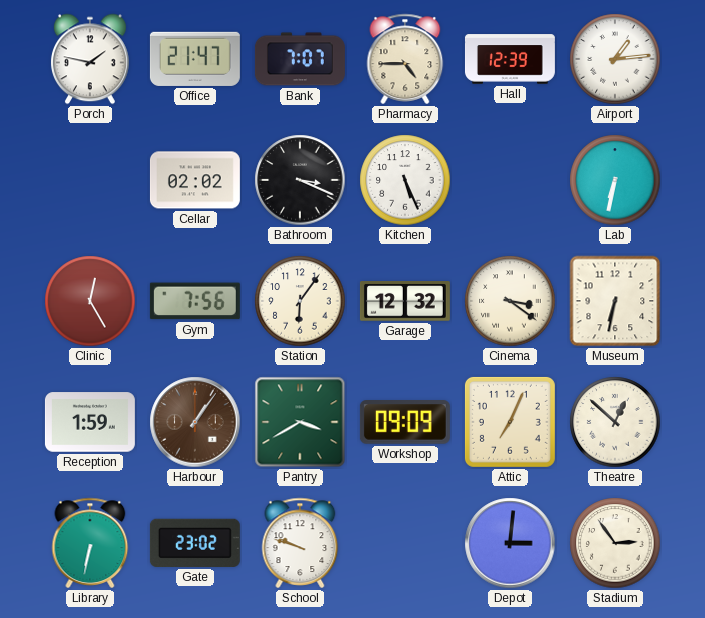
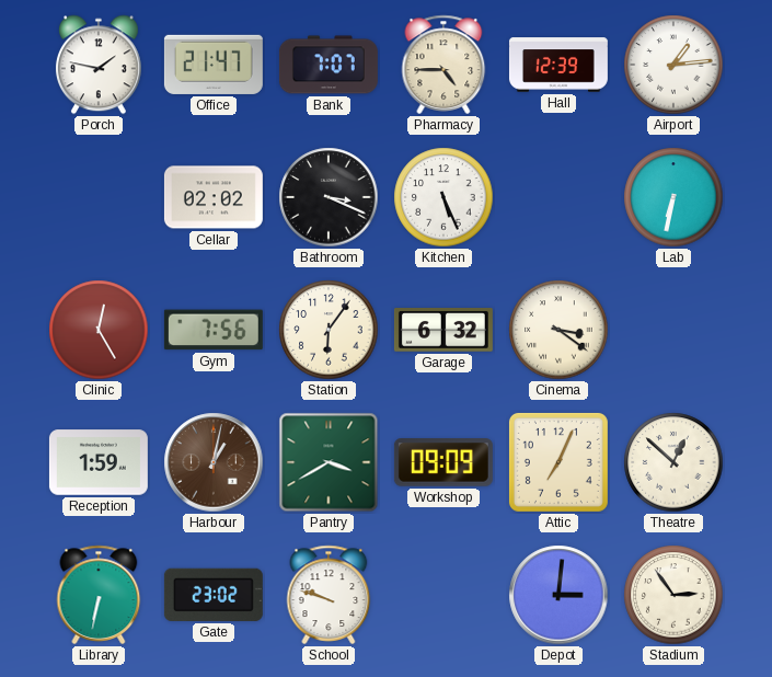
Garage: 12:32 -> 6:32
Museum: 6:32 -> none
Harbour: 1:06 -> 1:02
